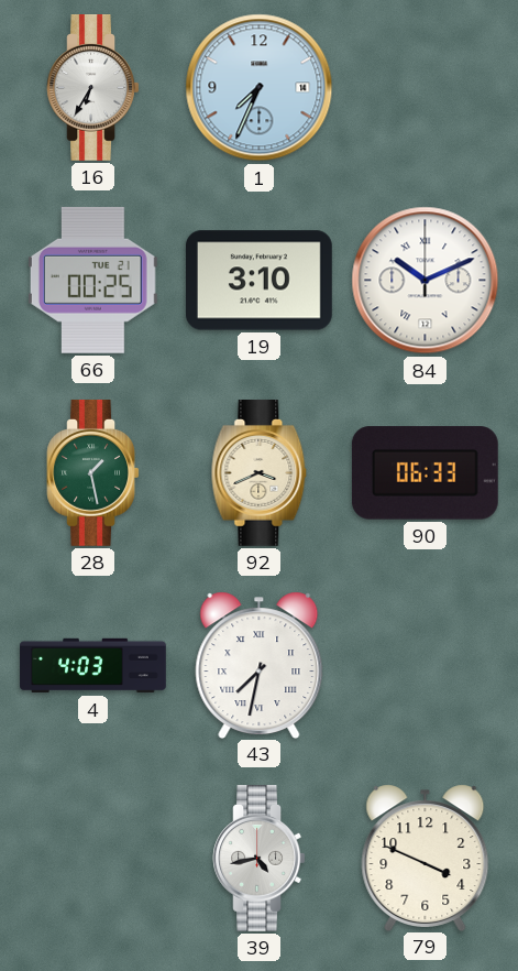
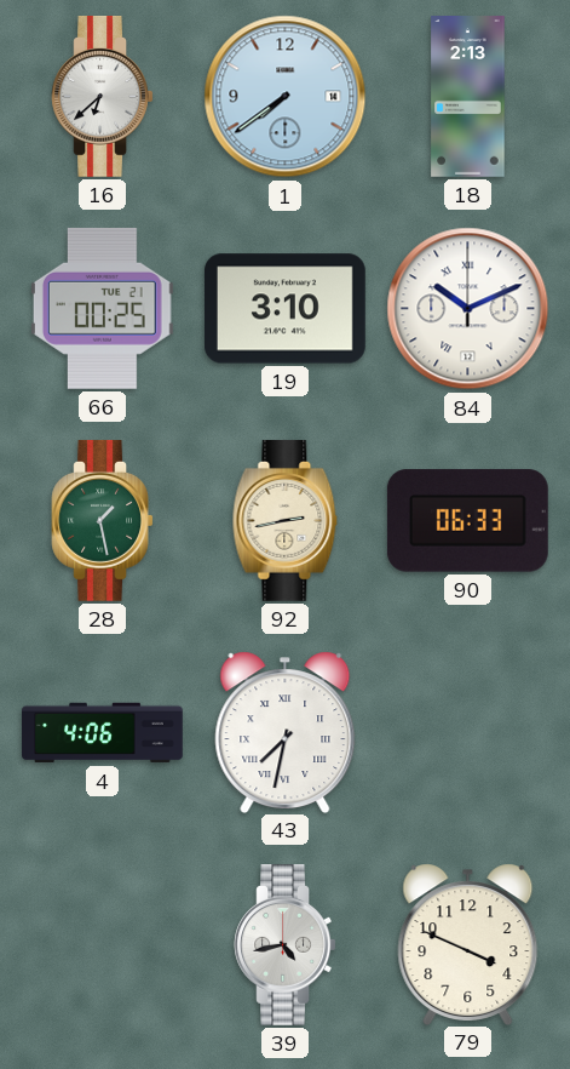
16: 6:35 -> 6:38
1: 7:34 -> 7:39
18: none -> 2:13
92: 3:41 -> 2:43
4: 4:03 -> 4:06
